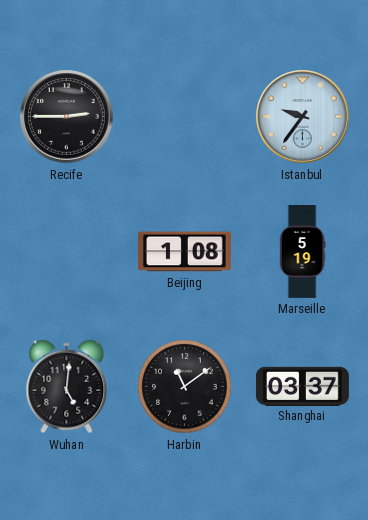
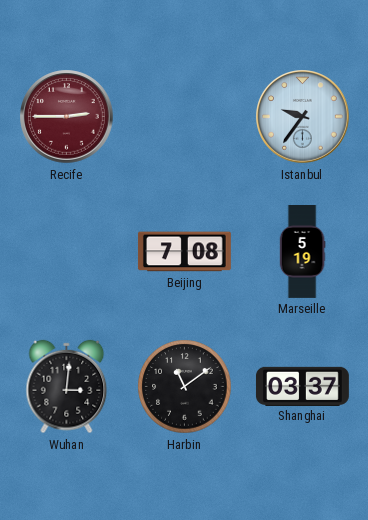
Recife dial: black -> burgundy
Beijing: 1:08 -> 7:08
Wuhan: 5:01 -> 3:01
